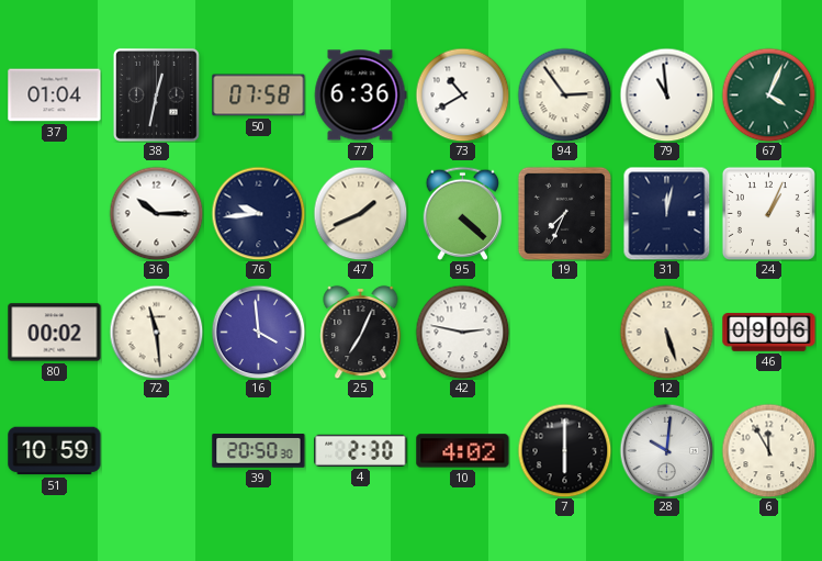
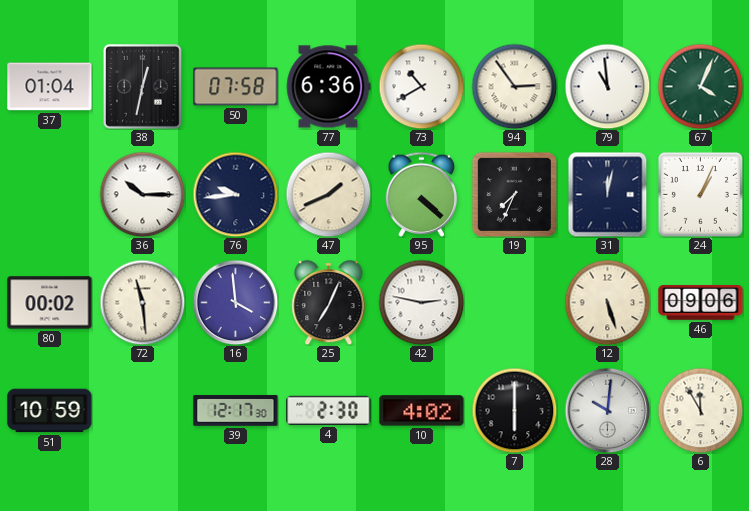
39: 20:50 -> 12:17
